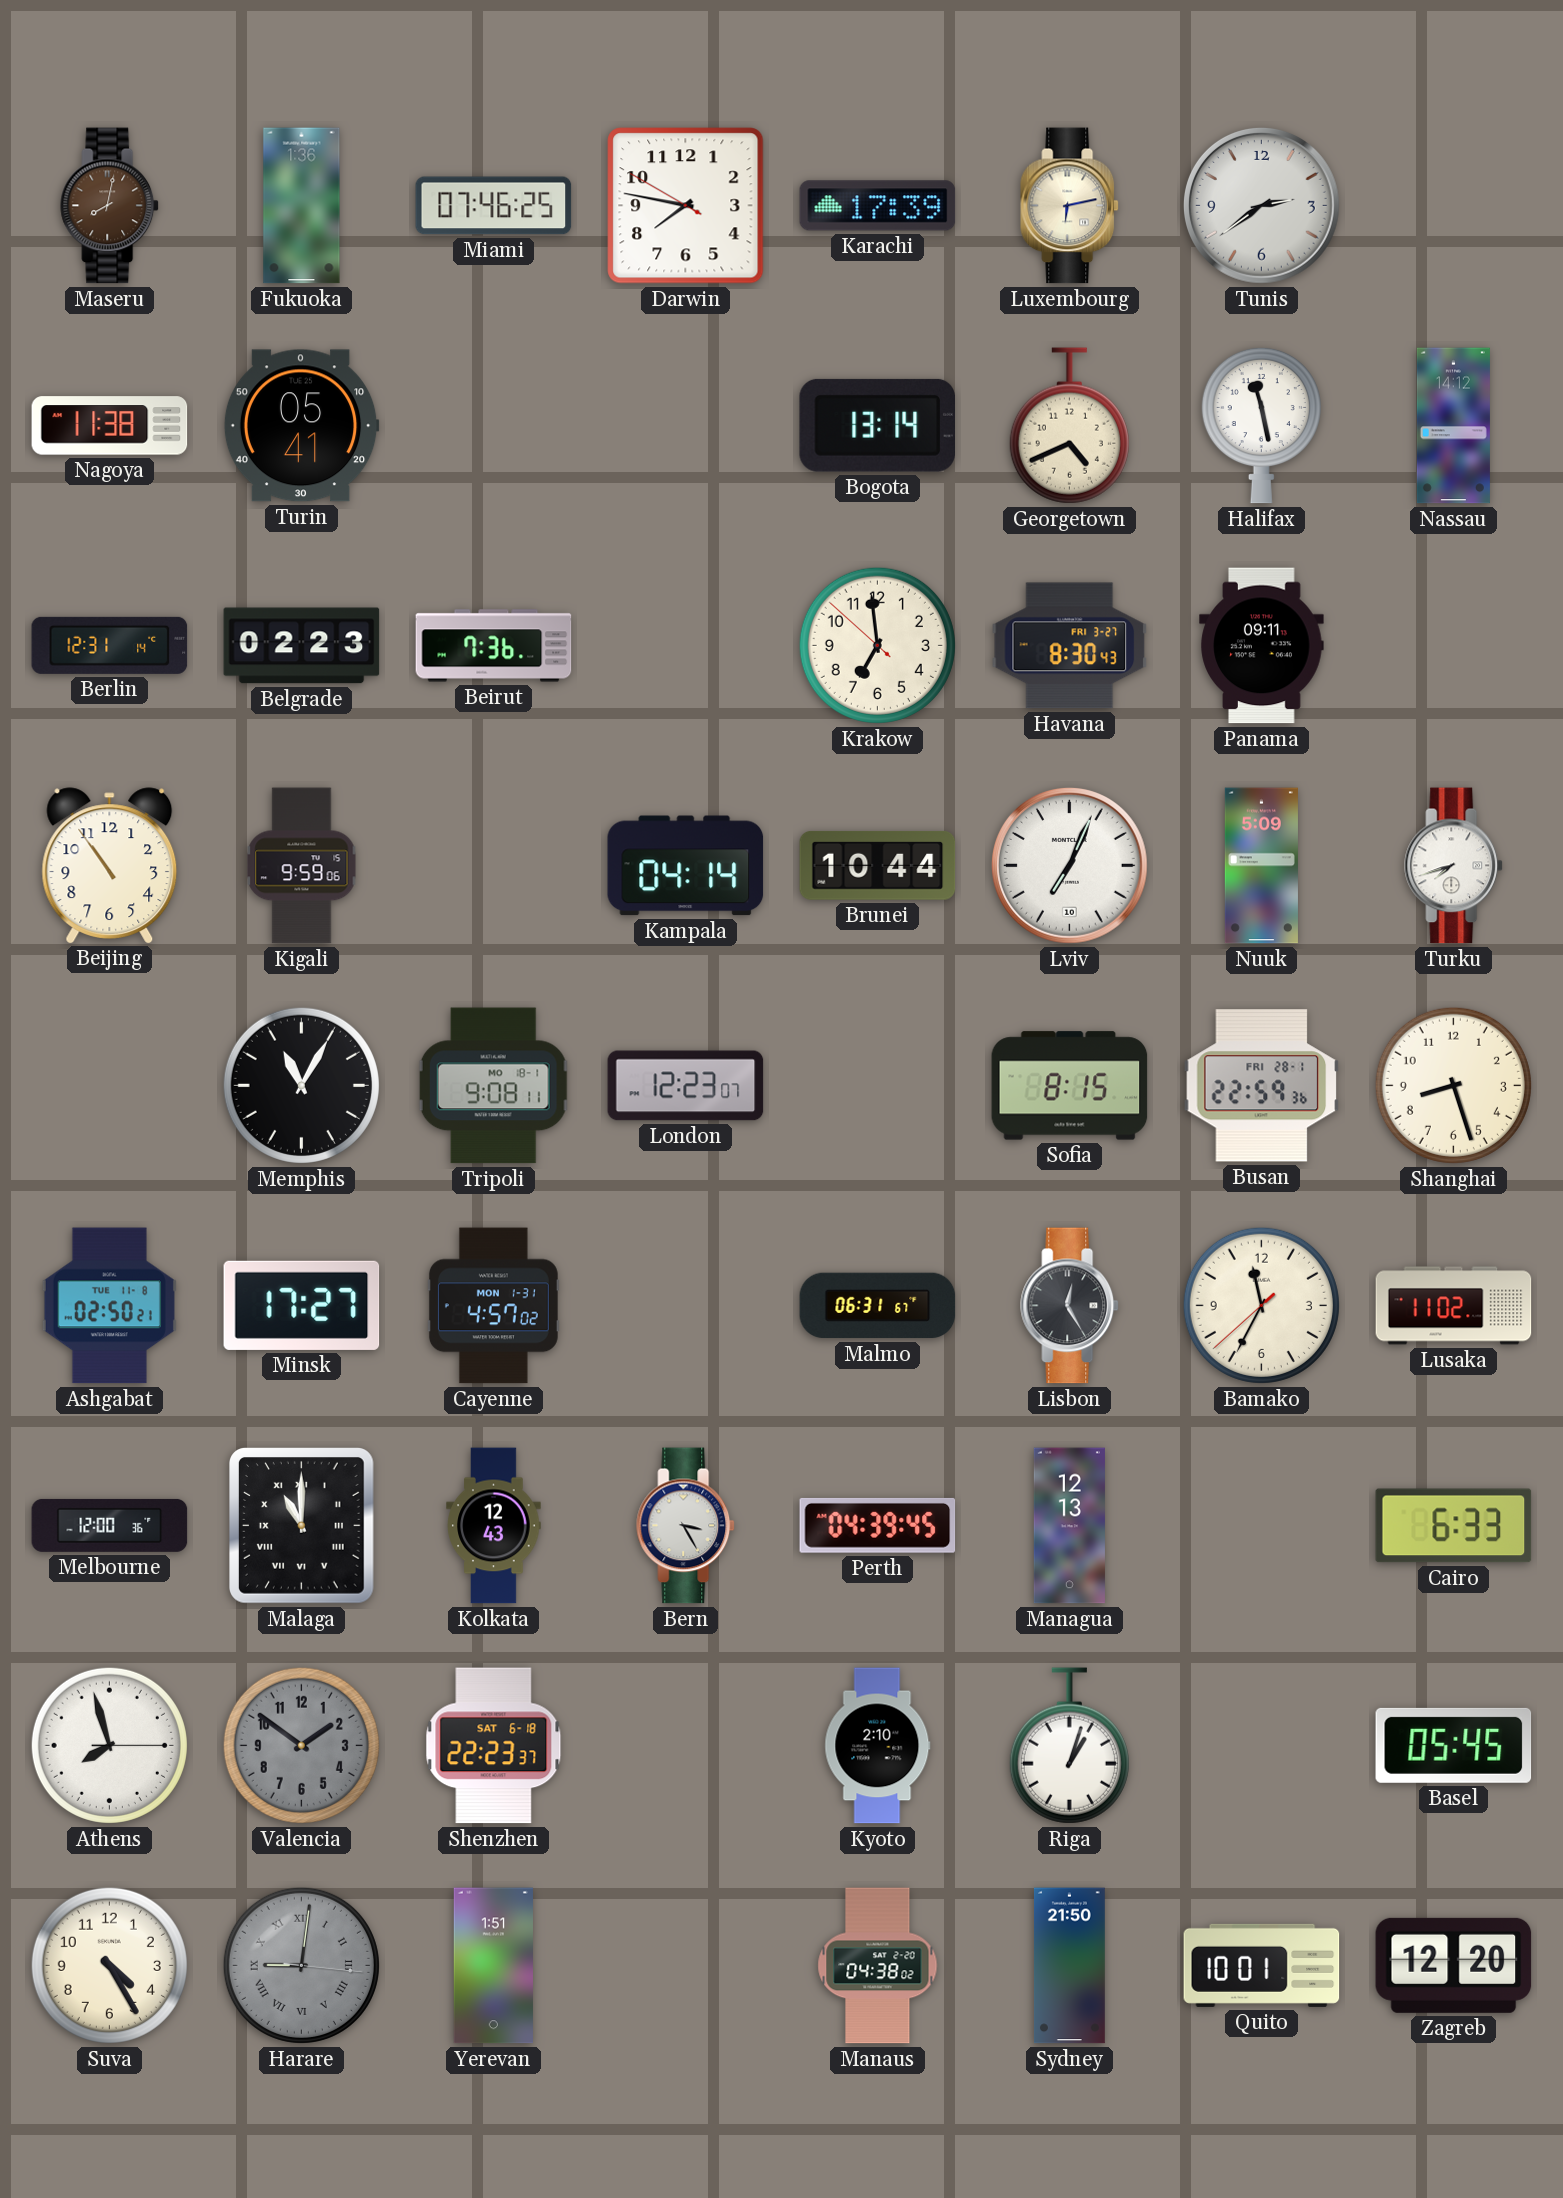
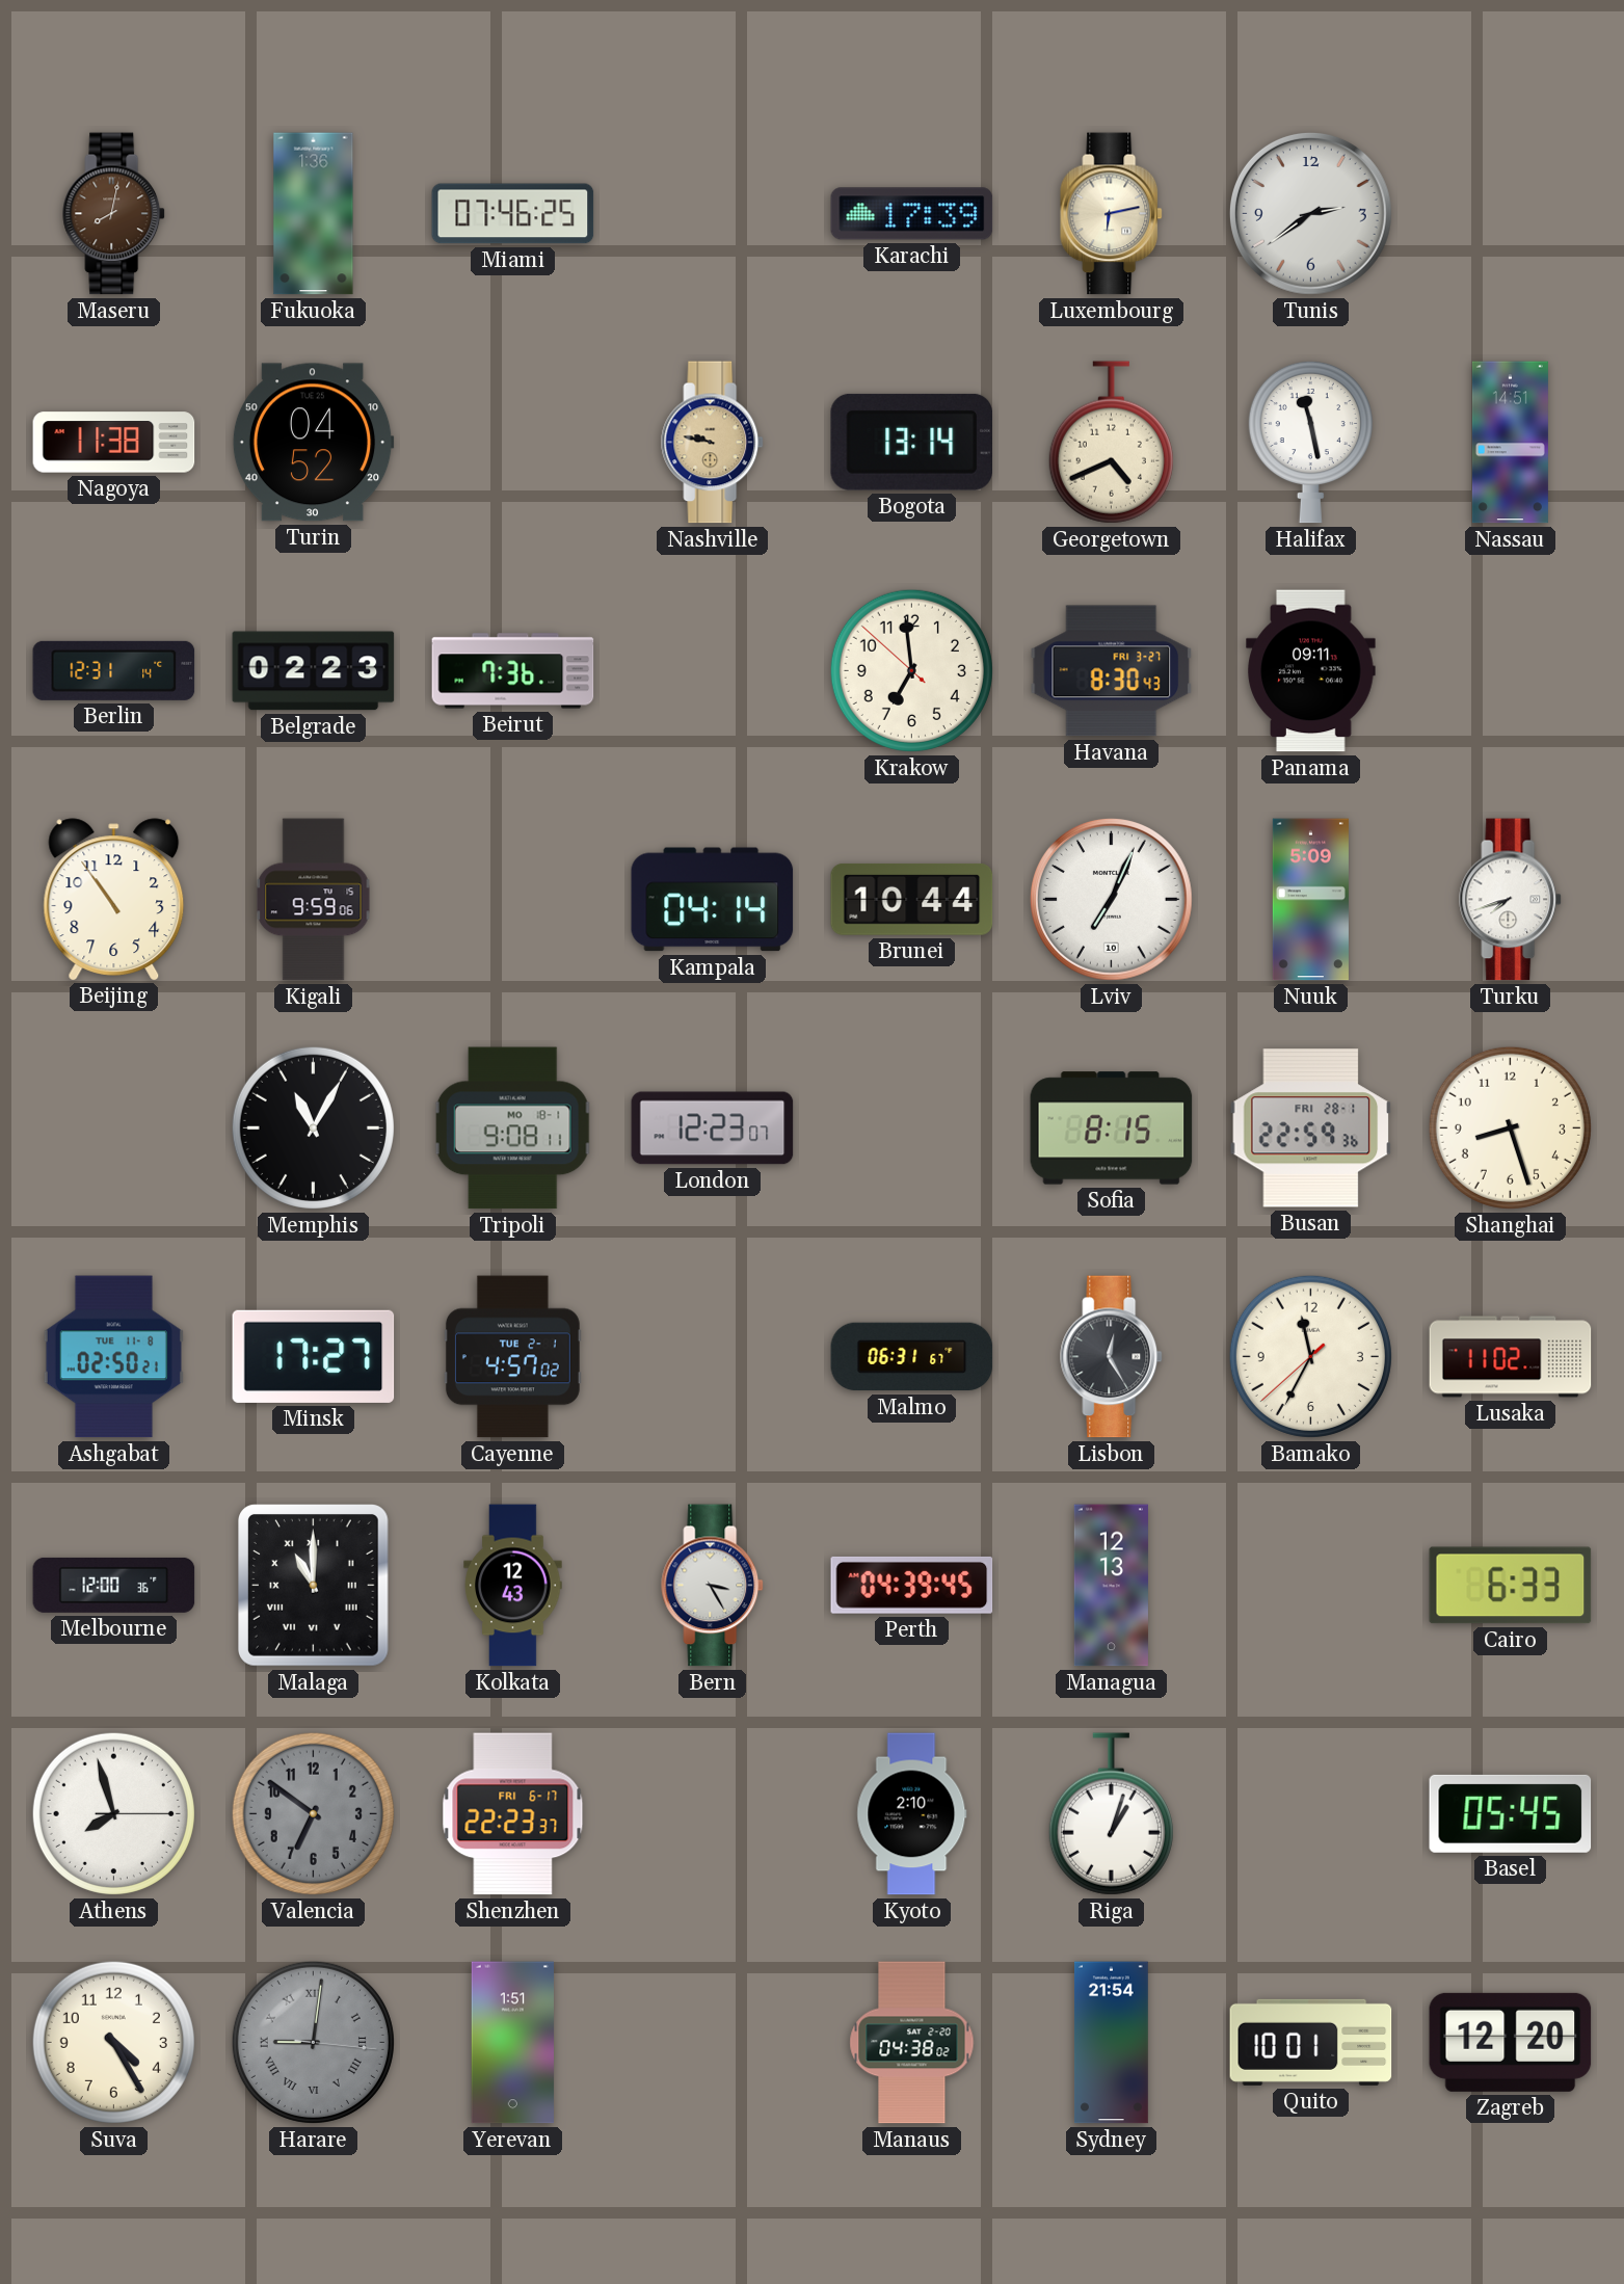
Darwin: 7:46 -> none
Turin: 05:41 -> 04:52
Nashville: none -> 9:47
Nassau: 14:12 -> 14:51
Cayenne date: MON 1-31 -> TUE 2-1
Valencia: 1:51 -> 6:51
Shenzhen date: SAT 6-18 -> FRI 6-17
Sydney: 21:50 -> 21:54
